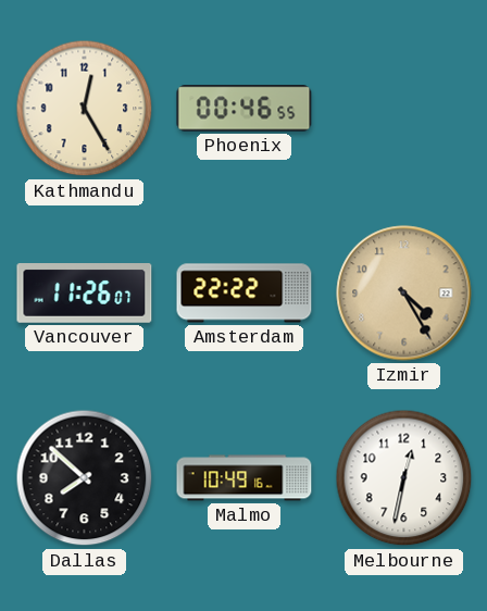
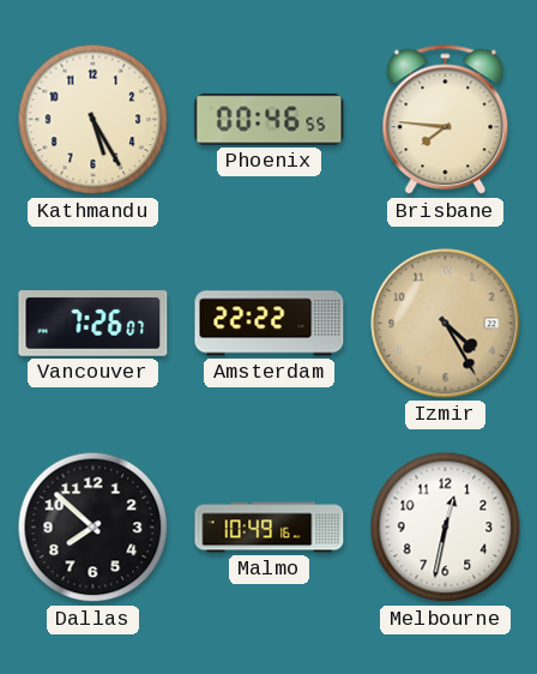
Kathmandu: 12:25 -> 5:25
Brisbane: none -> 7:46
Vancouver: 11:26 -> 7:26
